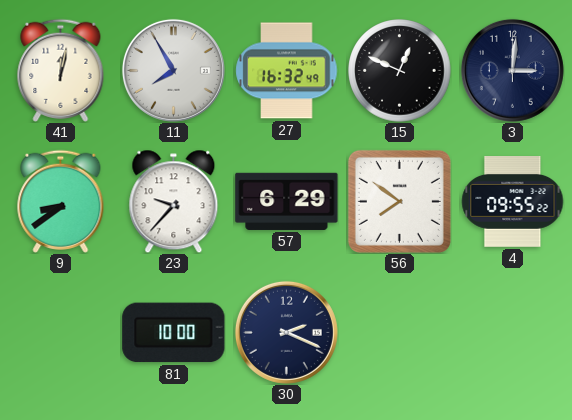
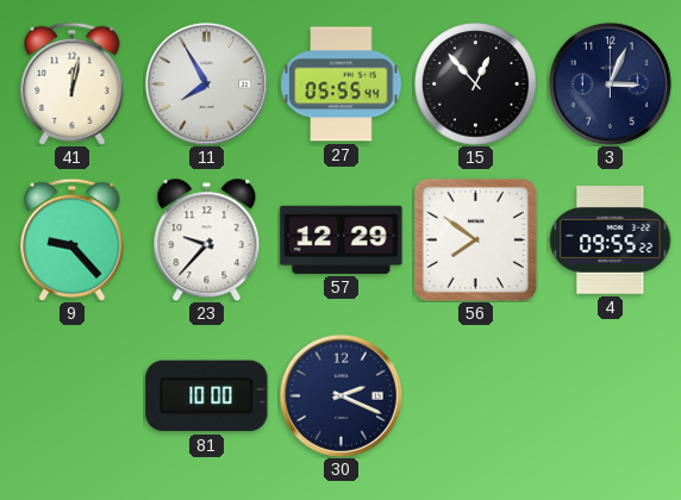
27: 16:32 -> 05:55
15: 12:49 -> 12:53
3: 3:01 -> 3:04
9: 8:39 -> 9:23
57: 6:29 -> 12:29
